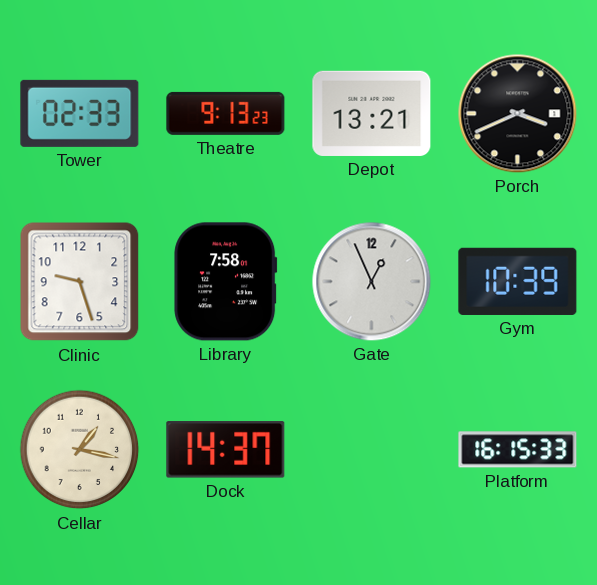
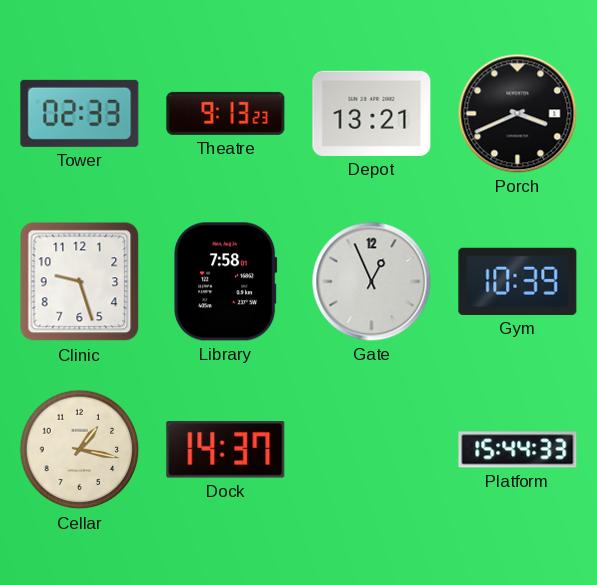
Platform: 16:15 -> 15:44
